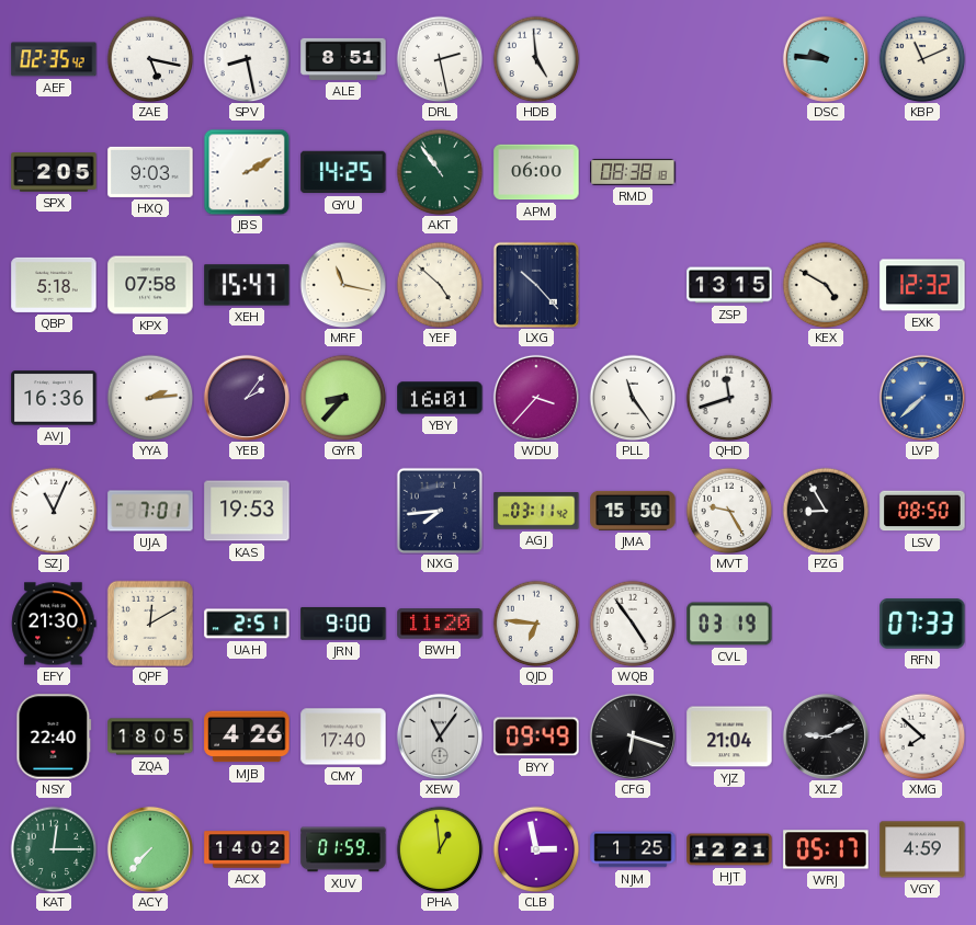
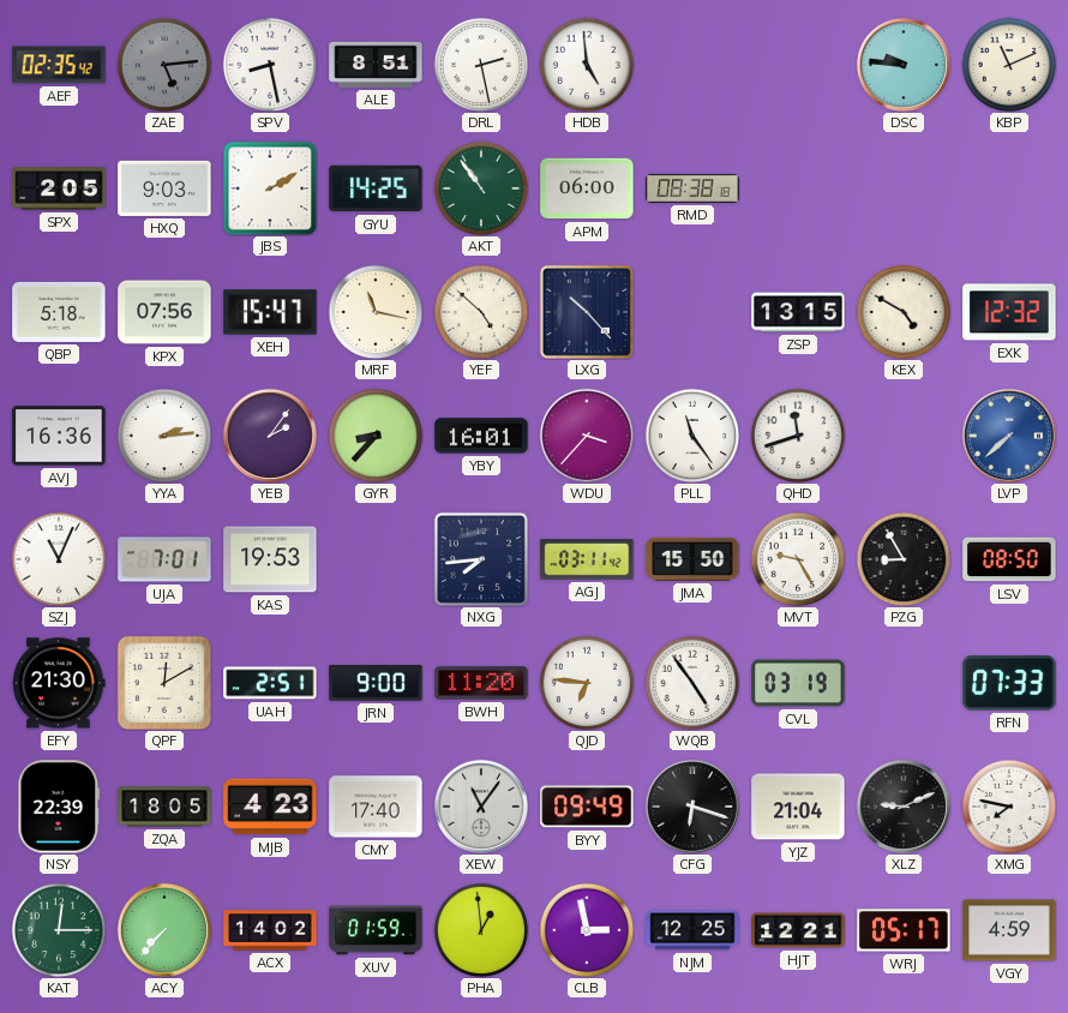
ZAE: 5:17 -> 5:14
ZAE dial: white -> grey
KPX: 07:58 -> 07:56
NSY: 22:40 -> 22:39
MJB: 4:26 -> 4:23
XMG: 7:52 -> 7:47
NJM: 1:25 -> 12:25
